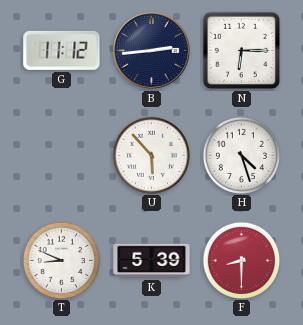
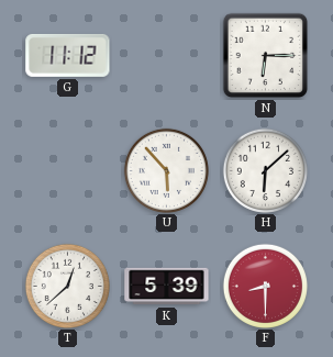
B: 2:44 -> none
H: 4:27 -> 6:08
T: 8:49 -> 12:38
